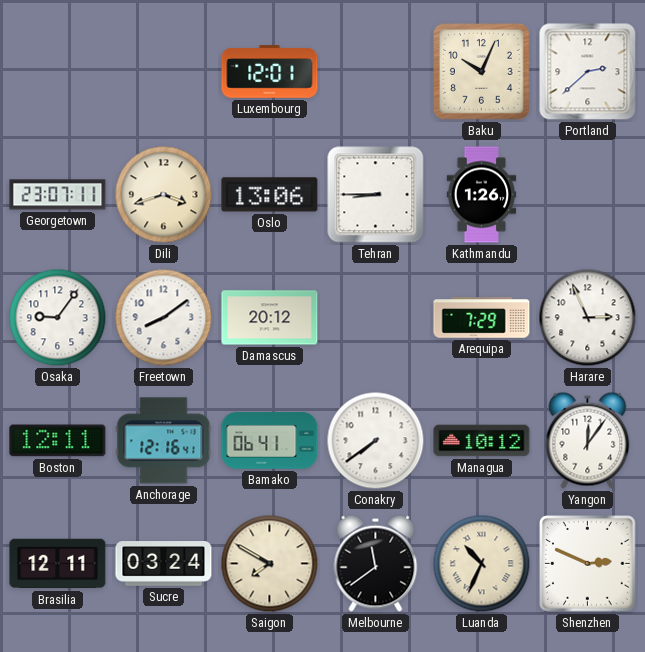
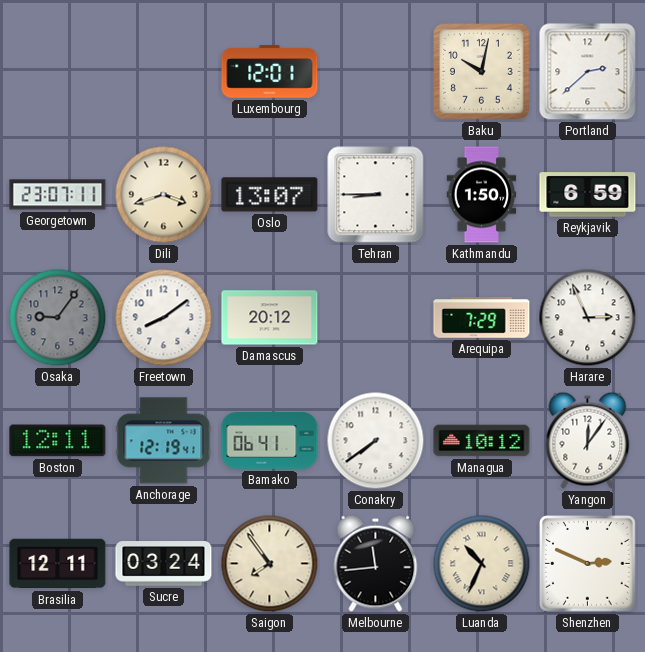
Baku: 10:04 -> 10:02
Oslo: 13:06 -> 13:07
Kathmandu: 1:26 -> 1:50
Reykjavik: none -> 6:59
Osaka dial: white -> grey
Anchorage: 12:16 -> 12:19
Saigon: 7:50 -> 7:54
Melbourne: 11:39 -> 11:44
